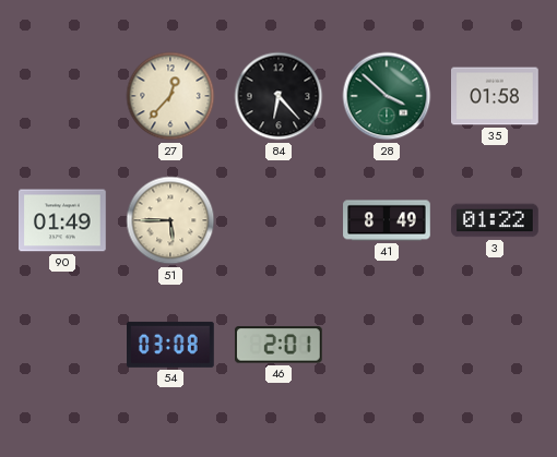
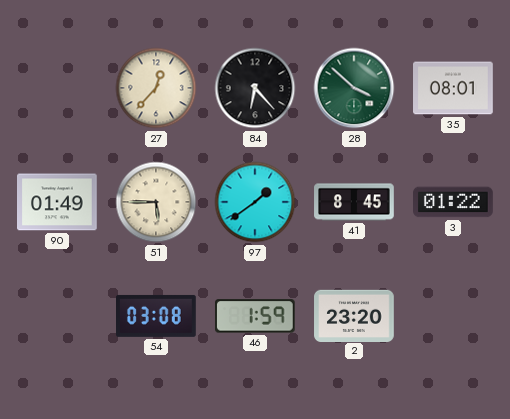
35: 01:58 -> 08:01
97: none -> 1:39
41: 8:49 -> 8:45
46: 2:01 -> 1:59
2: none -> 23:20
